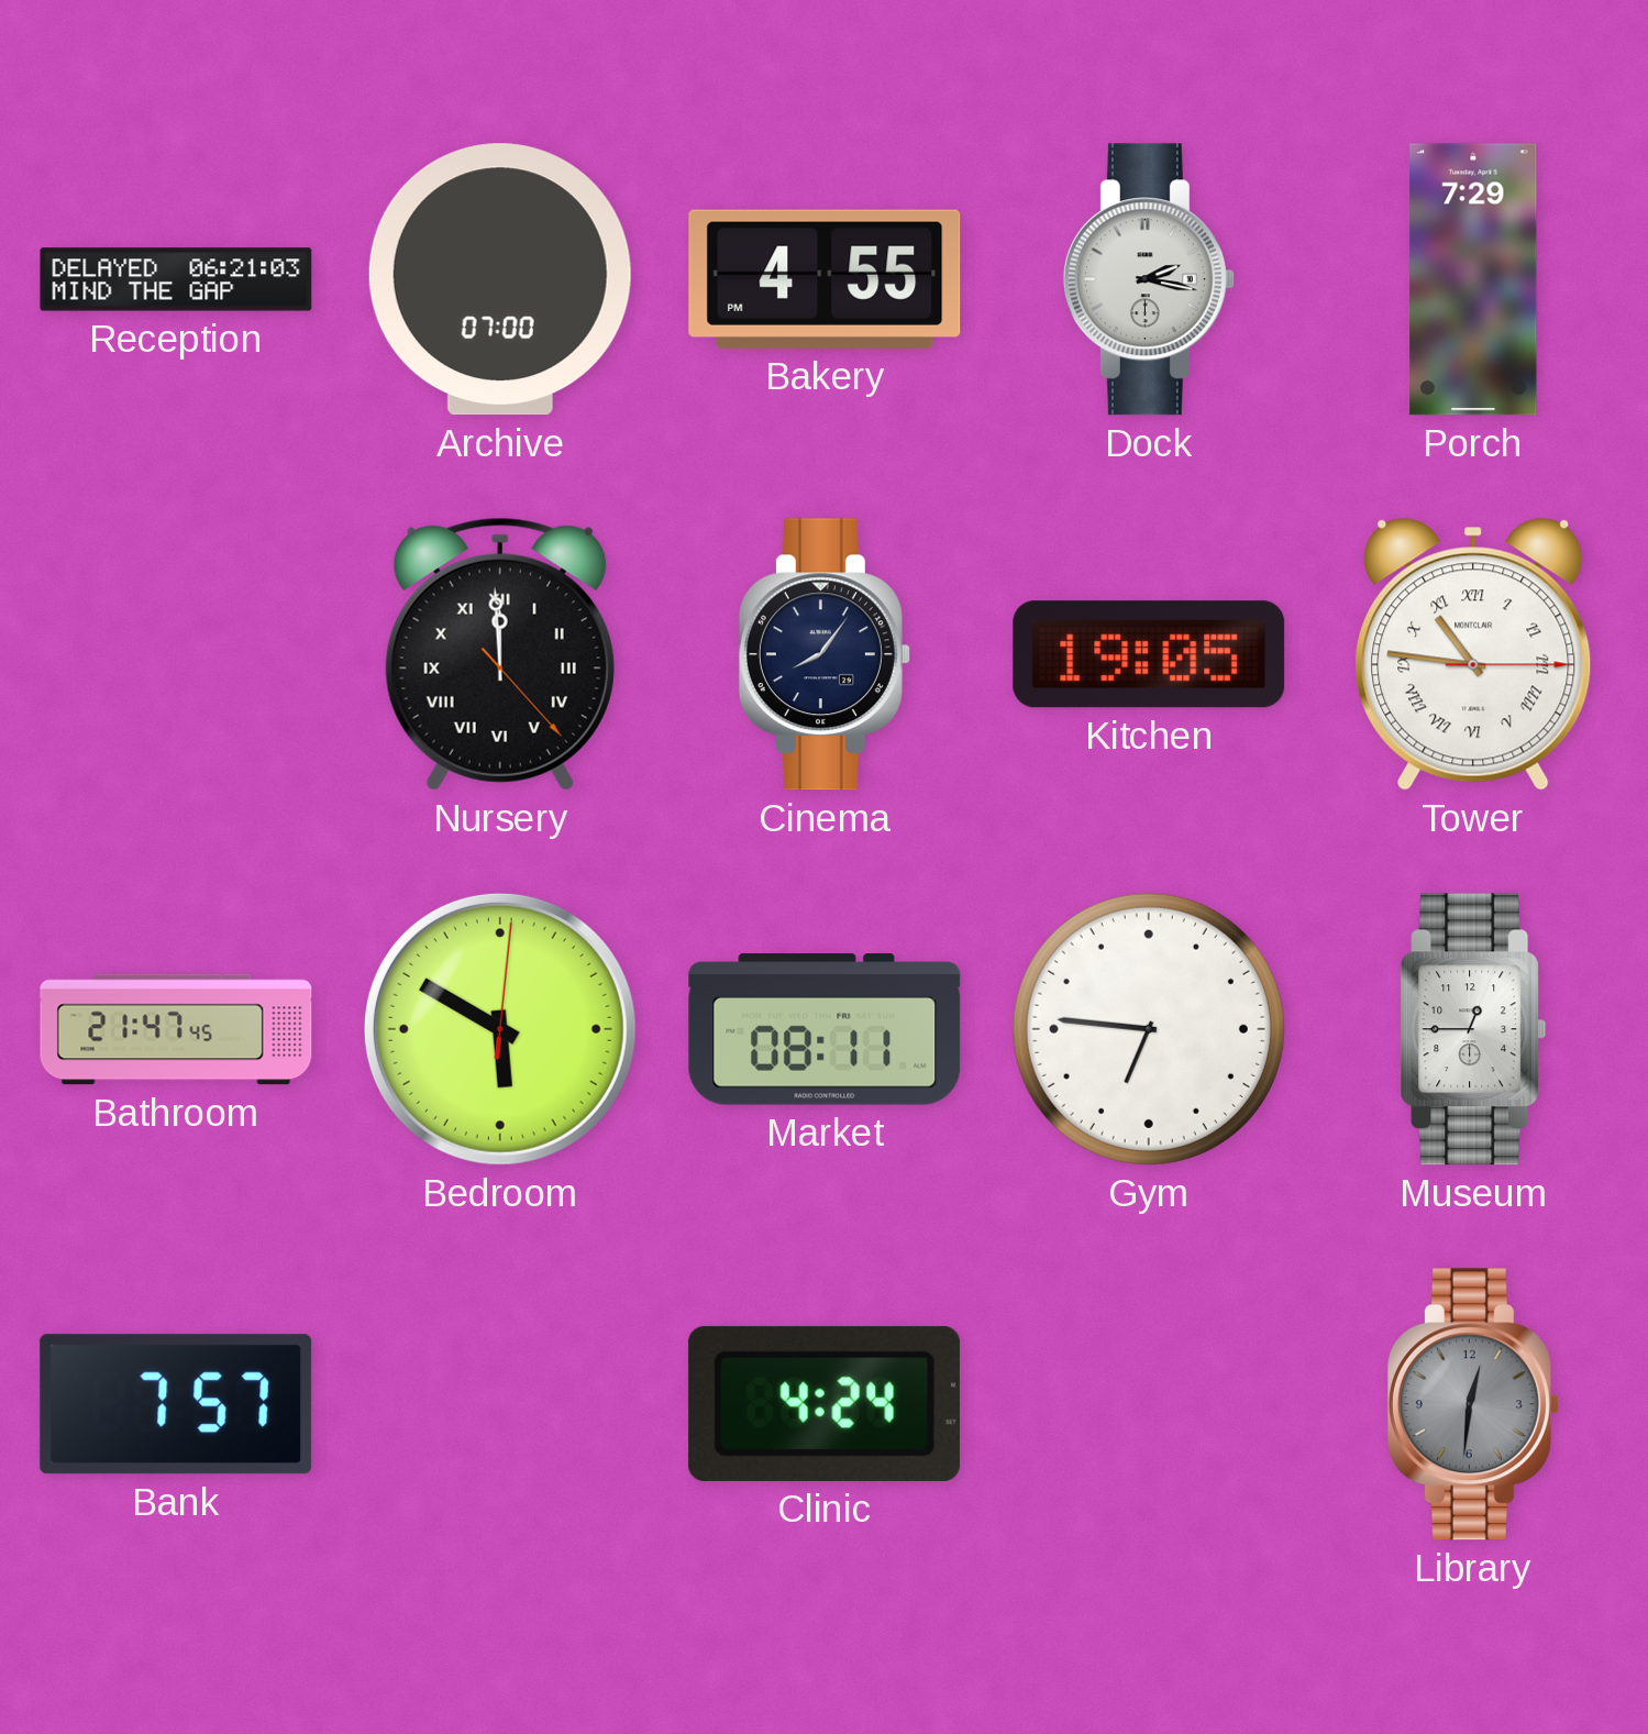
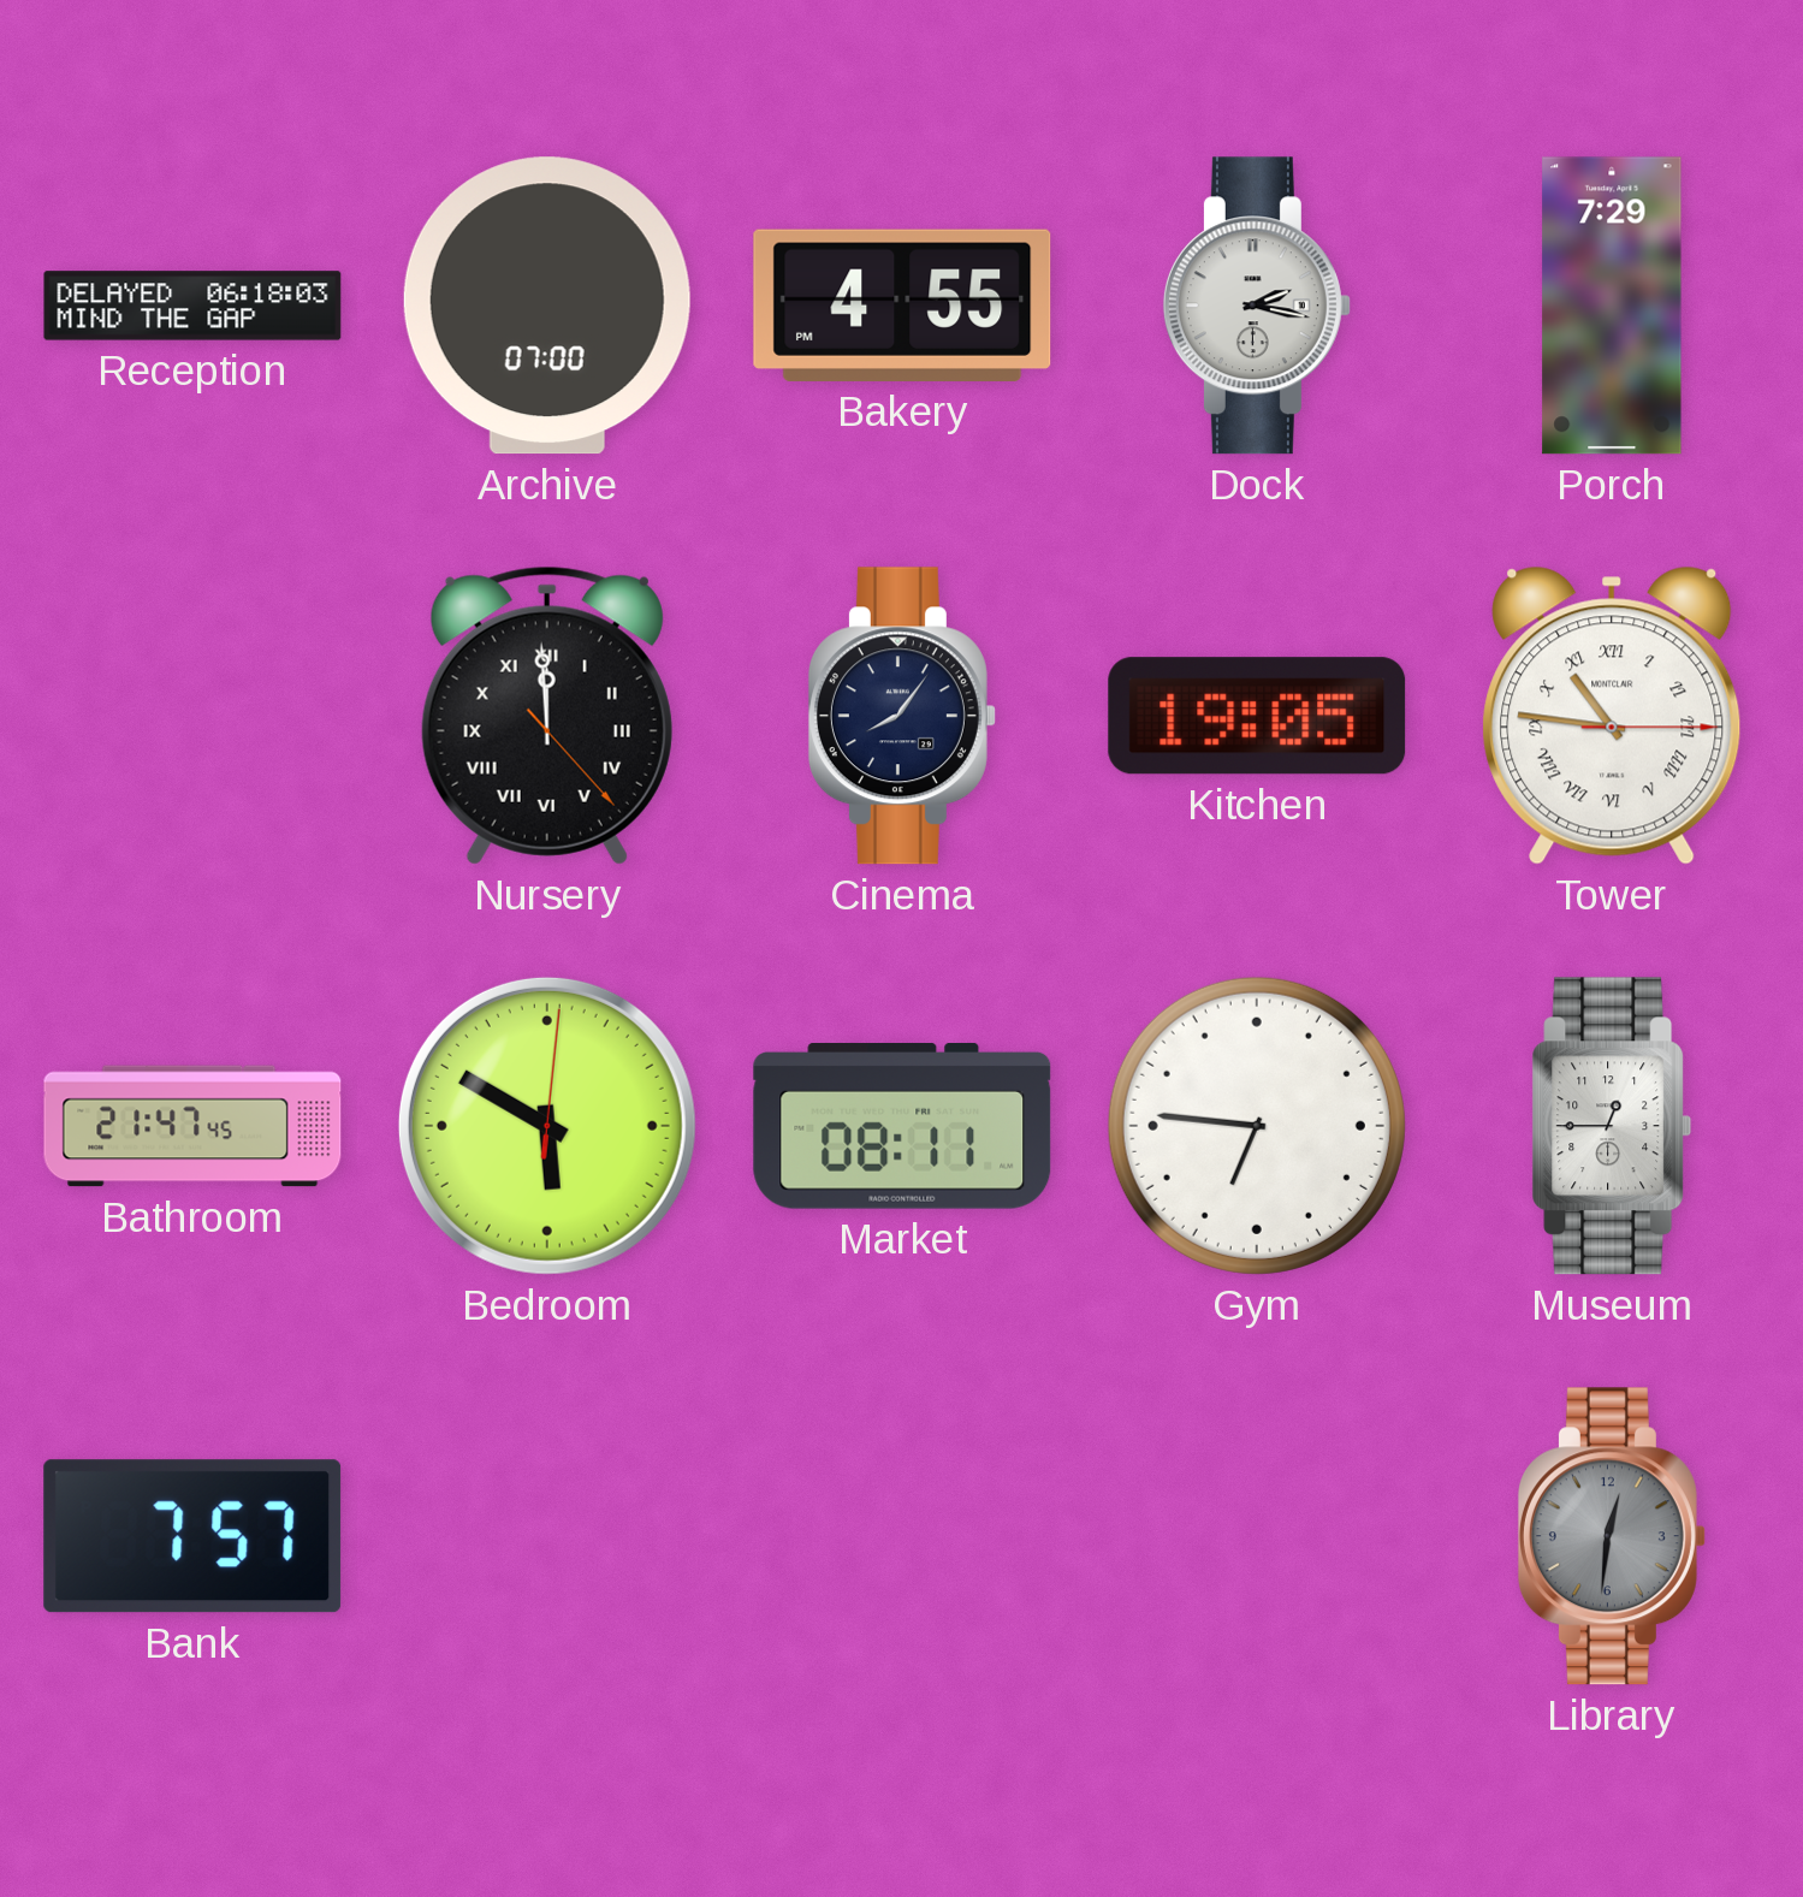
Reception: 06:21 -> 06:18
Clinic: 4:24 -> none
